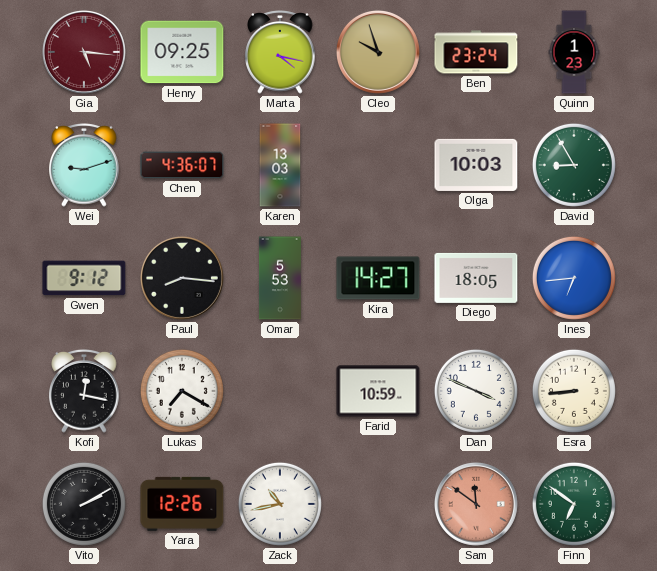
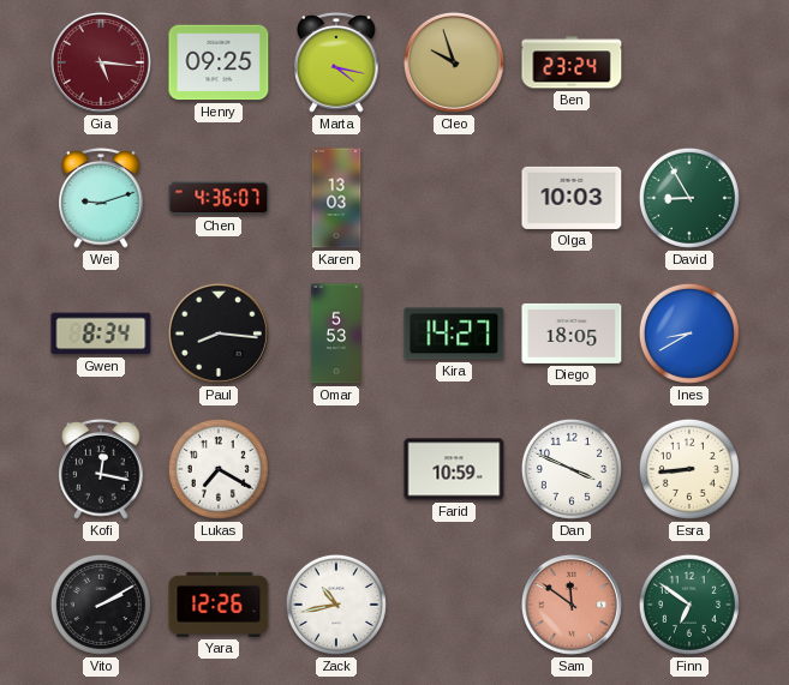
Quinn: 1:23 -> none
Gwen: 9:12 -> 8:34
Ines: 6:44 -> 8:40
